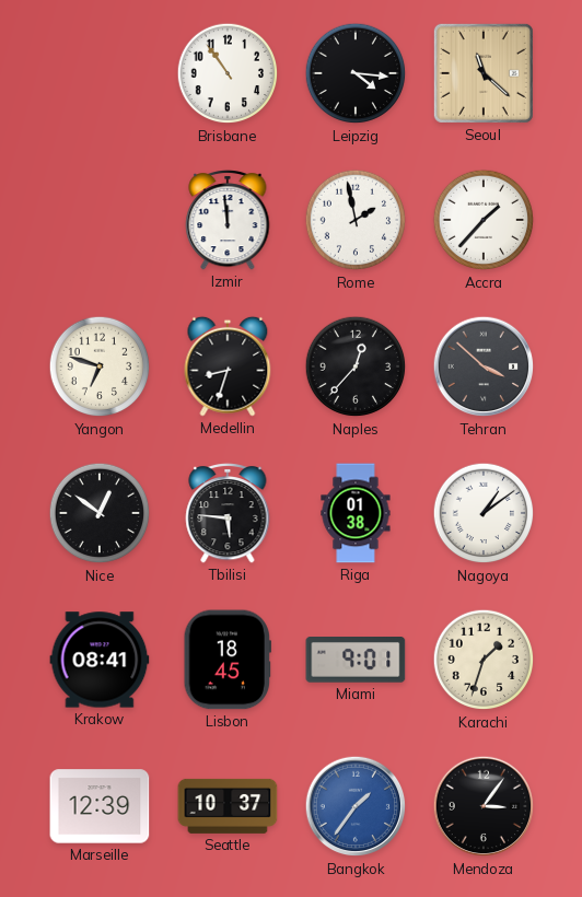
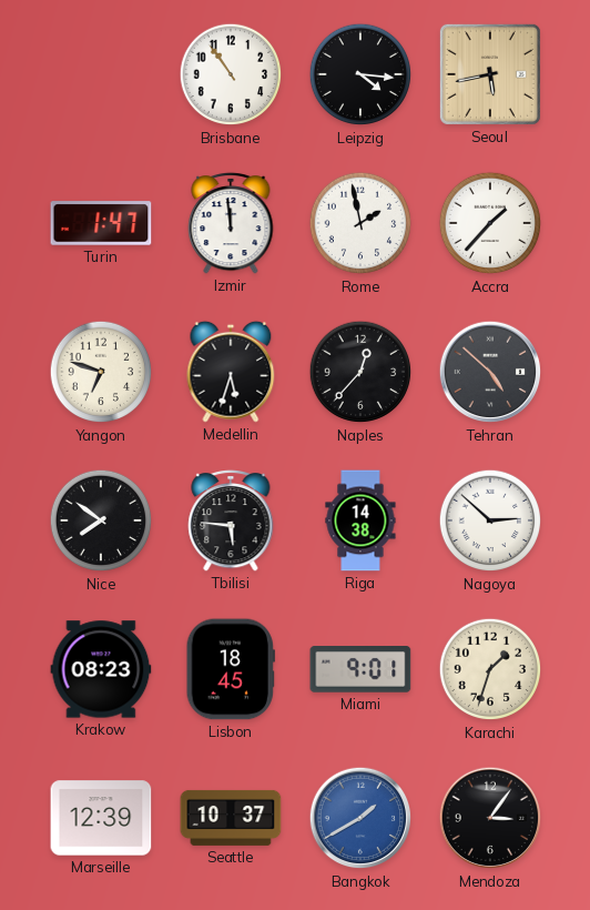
Seoul: 11:22 -> 5:43
Turin: none -> 1:47
Medellin: 8:33 -> 5:33
Tehran: 3:52 -> 4:52
Nice: 12:51 -> 7:51
Riga: 01:38 -> 14:38
Nagoya: 1:09 -> 2:52
Krakow: 08:41 -> 08:23
Bangkok: 1:36 -> 1:40
